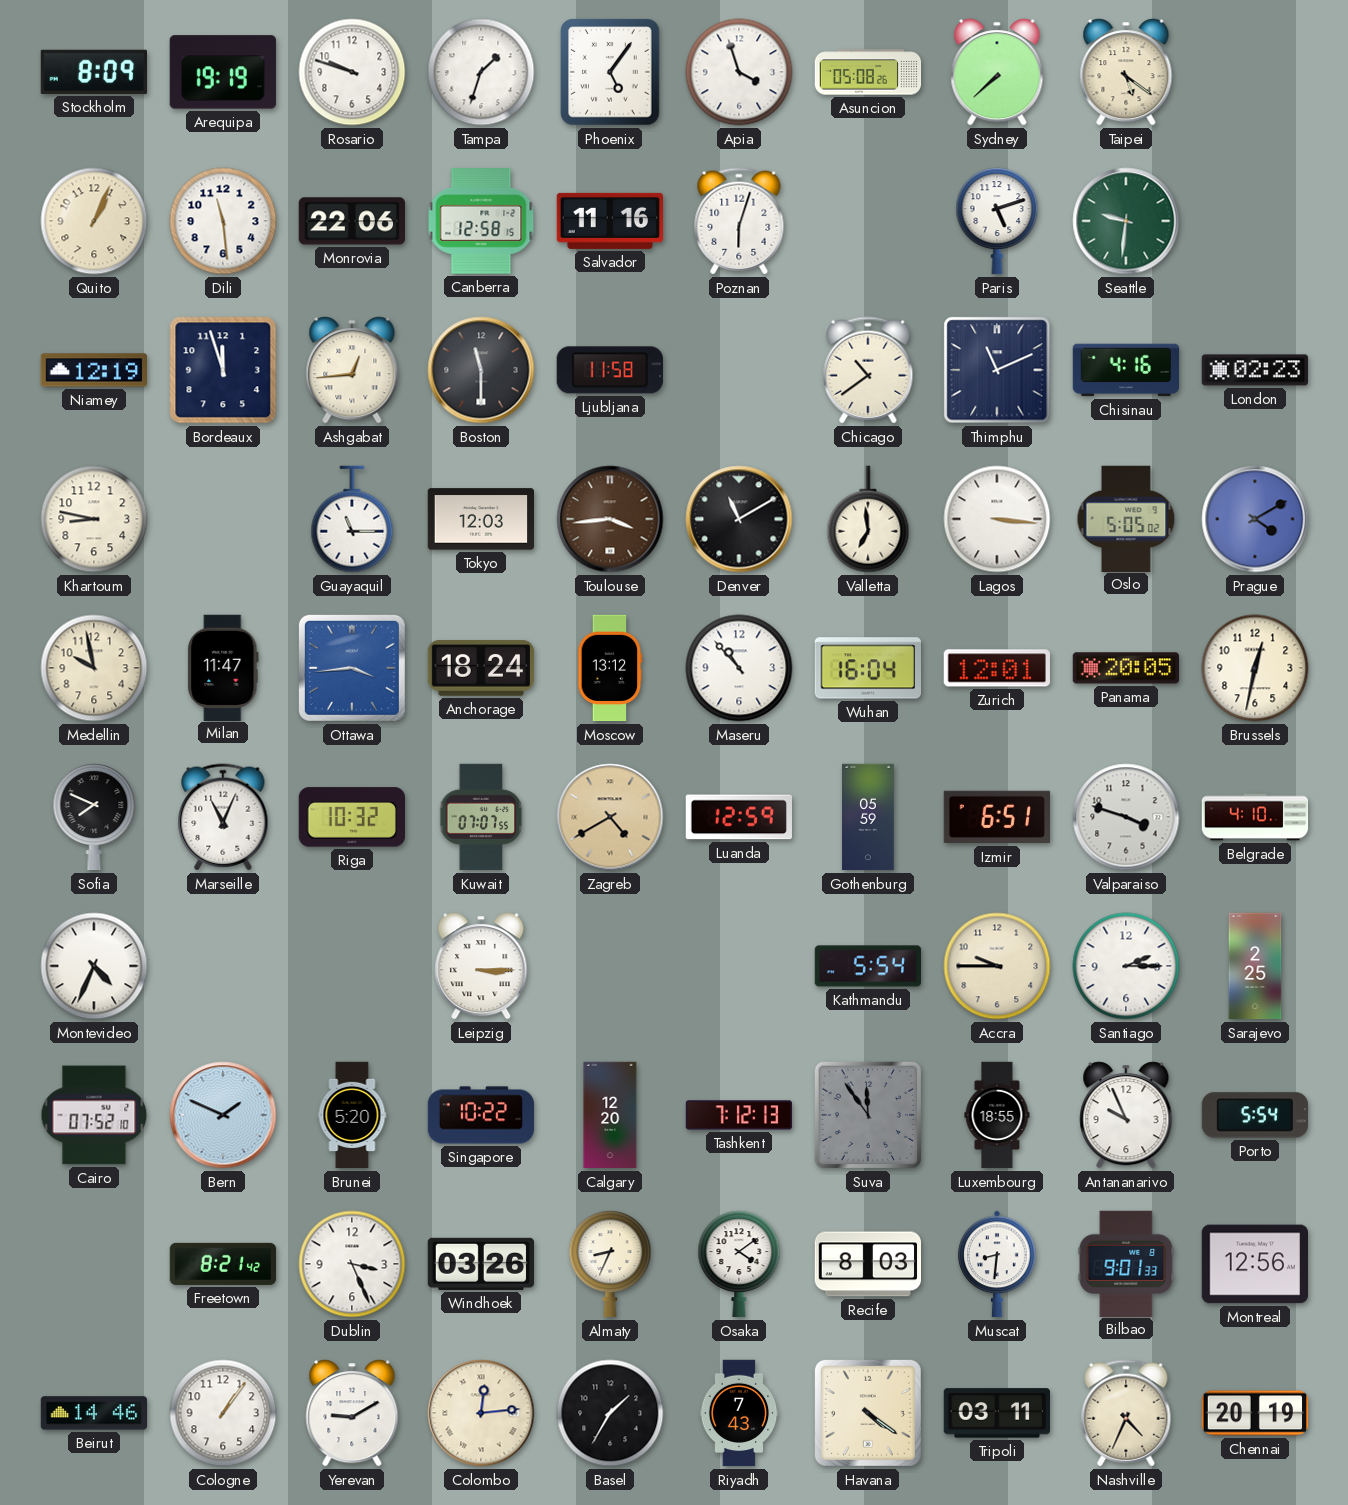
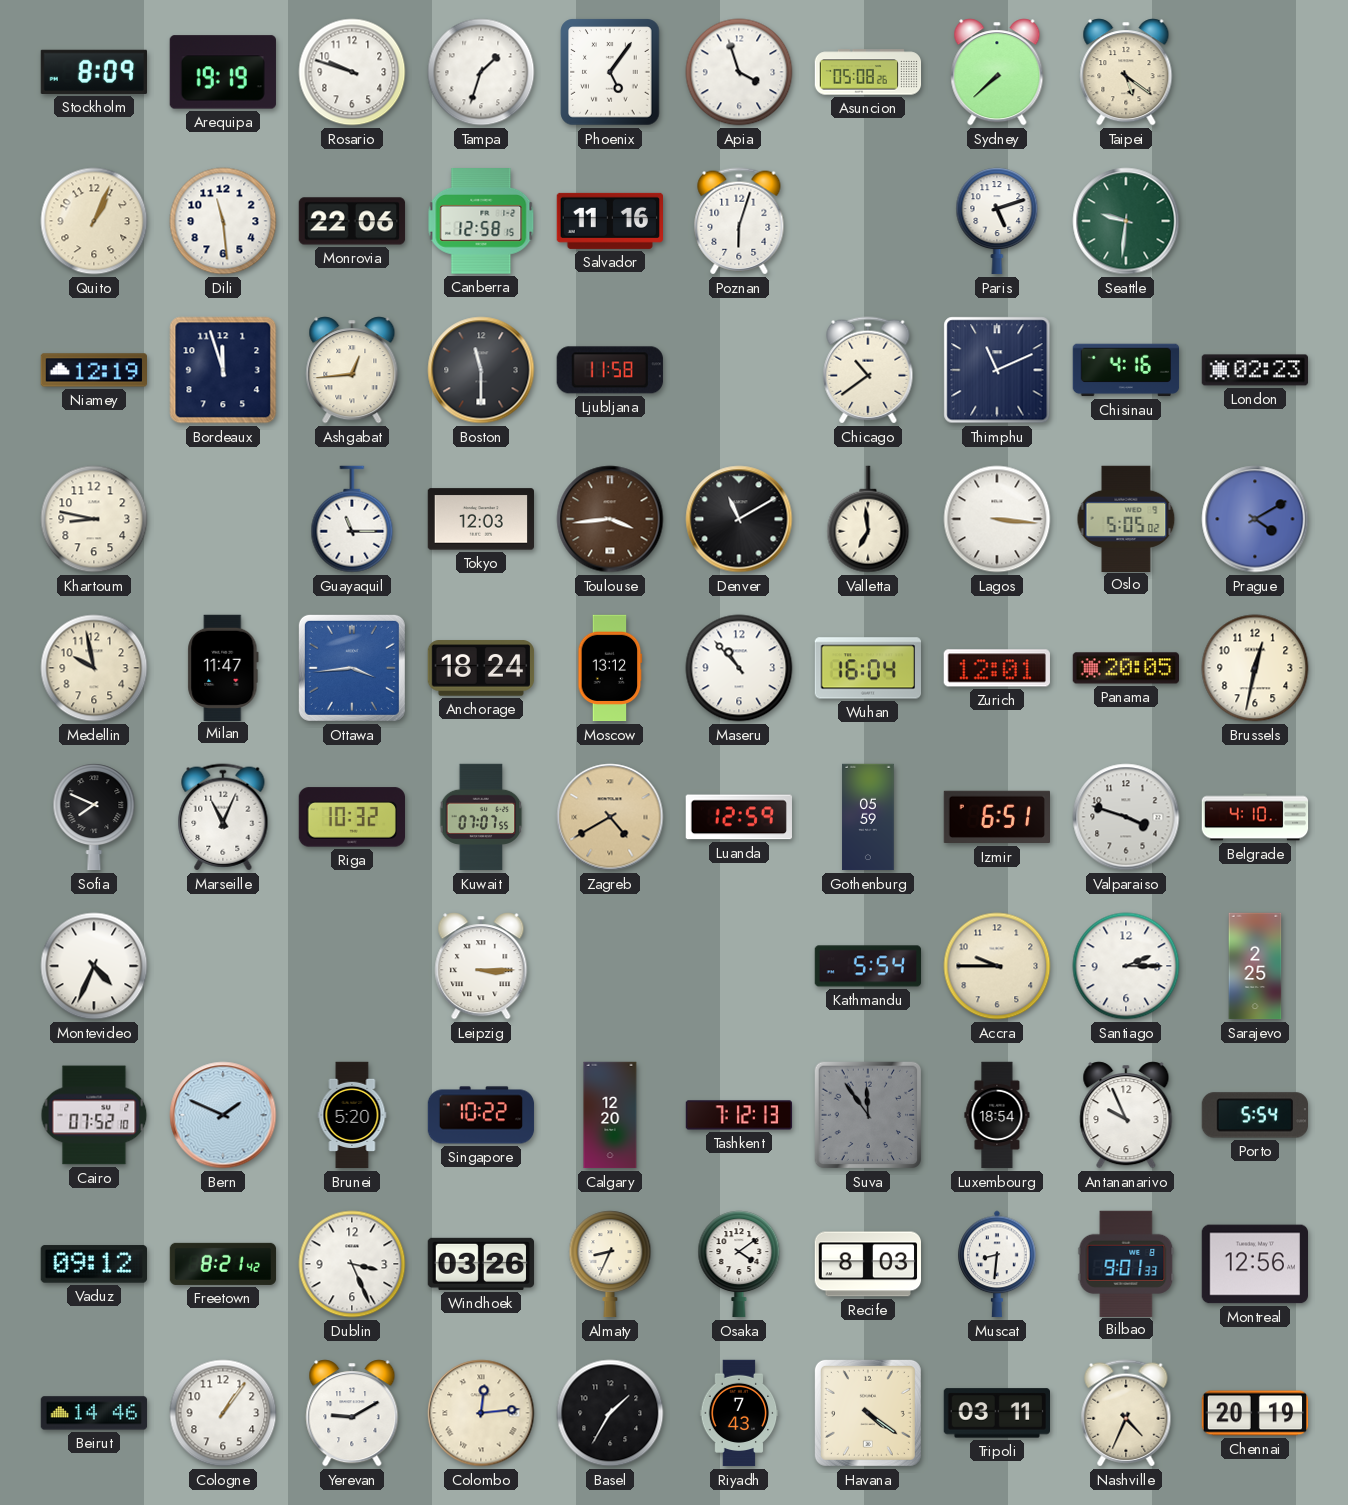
Luxembourg: 18:55 -> 18:54
Vaduz: none -> 09:12
